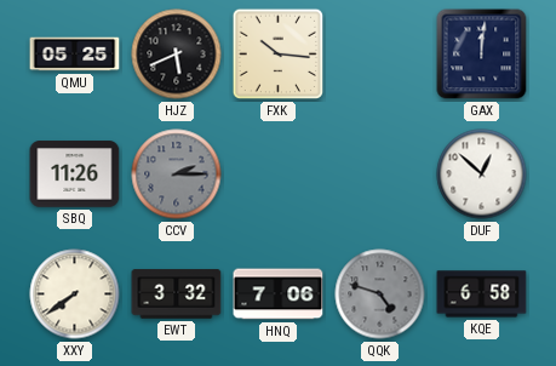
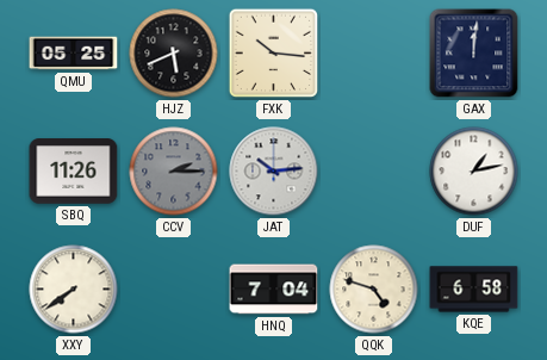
JAT: none -> 10:14
DUF: 12:52 -> 1:13
EWT: 3:32 -> none
HNQ: 7:06 -> 7:04
QQK dial: grey -> cream
